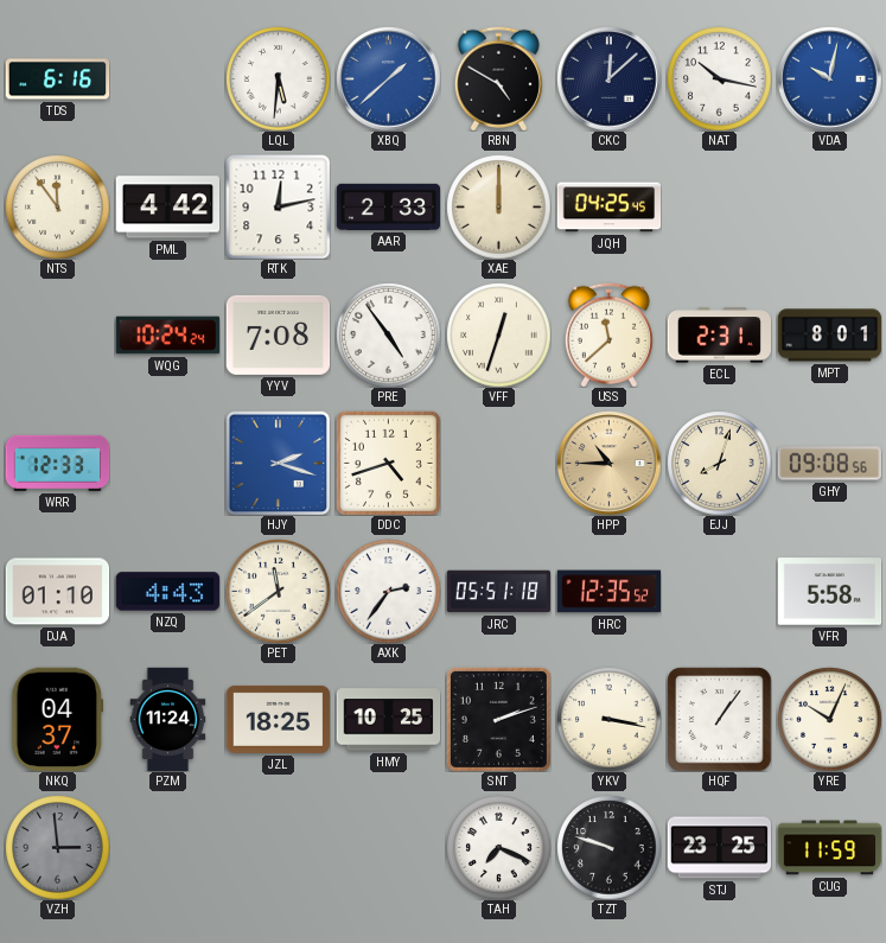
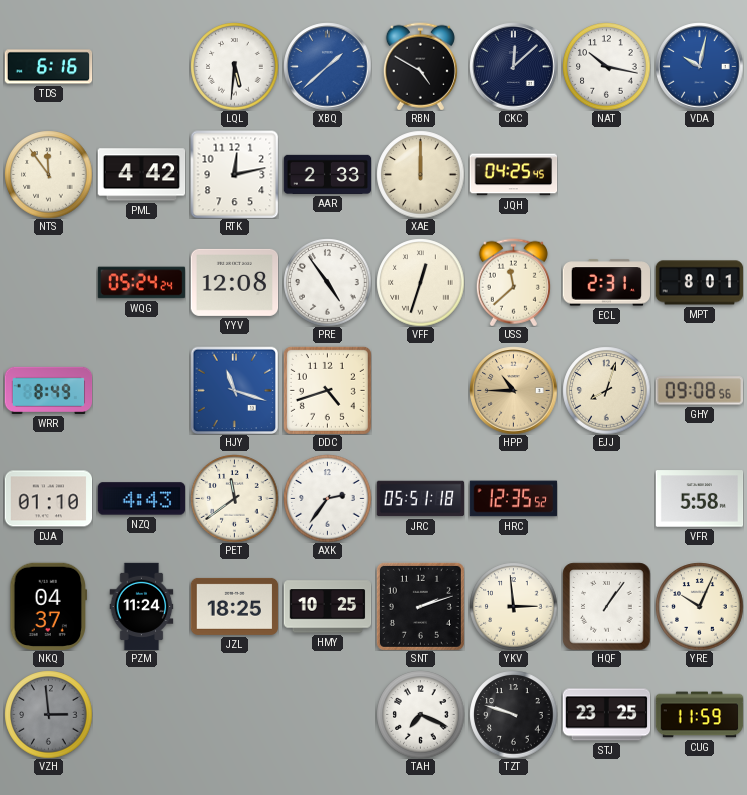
WQG: 10:24 -> 05:24
YYV: 7:08 -> 12:08
WRR: 12:33 -> 8:49
HJY: 2:18 -> 11:18
YKV: 3:17 -> 2:59
